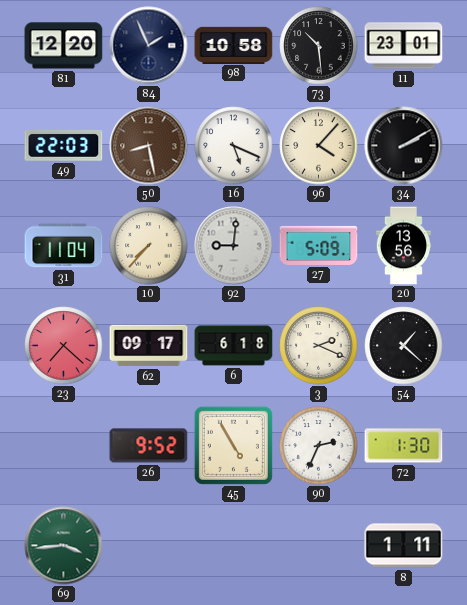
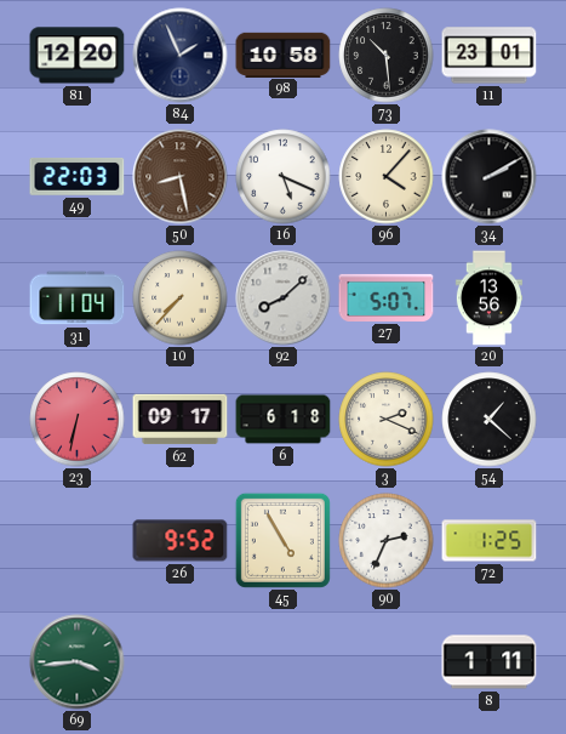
92: 9:01 -> 8:08
27: 5:09 -> 5:07
23: 7:22 -> 6:32
72: 1:30 -> 1:25
